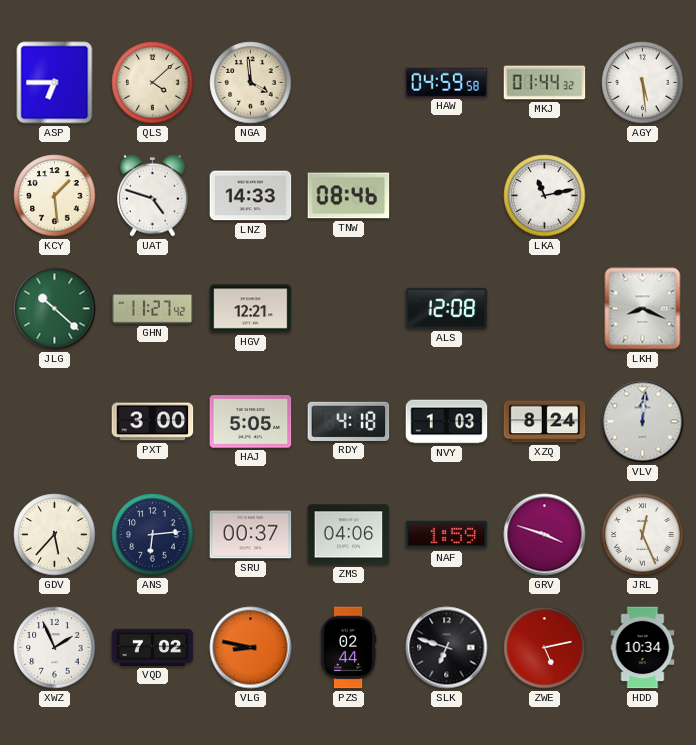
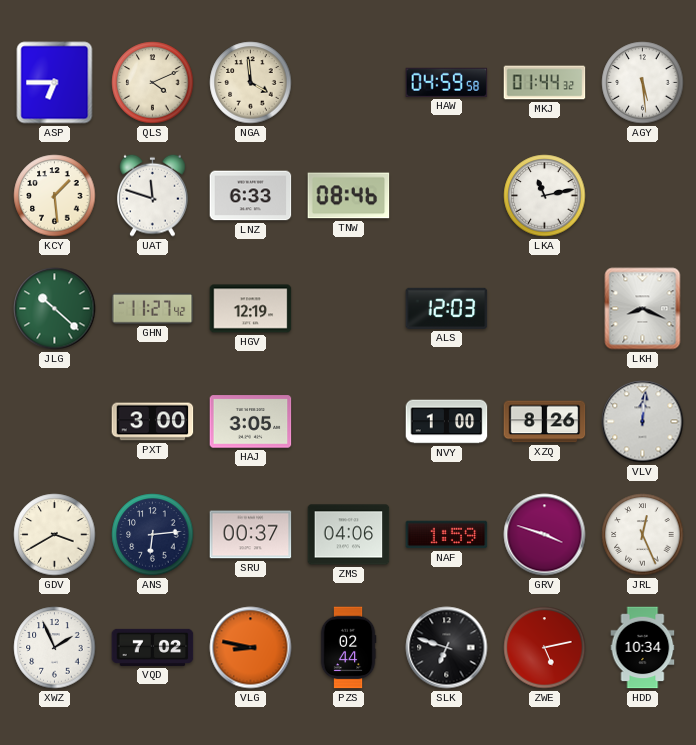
QLS: 4:08 -> 4:11
UAT: 4:48 -> 11:48
LNZ: 14:33 -> 6:33
HGV: 12:21 -> 12:19
ALS: 12:08 -> 12:03
HAJ: 5:05 -> 3:05
RDY: 4:18 -> none
NVY: 1:03 -> 1:00
XZQ: 8:24 -> 8:26
GDV: 5:37 -> 3:40
